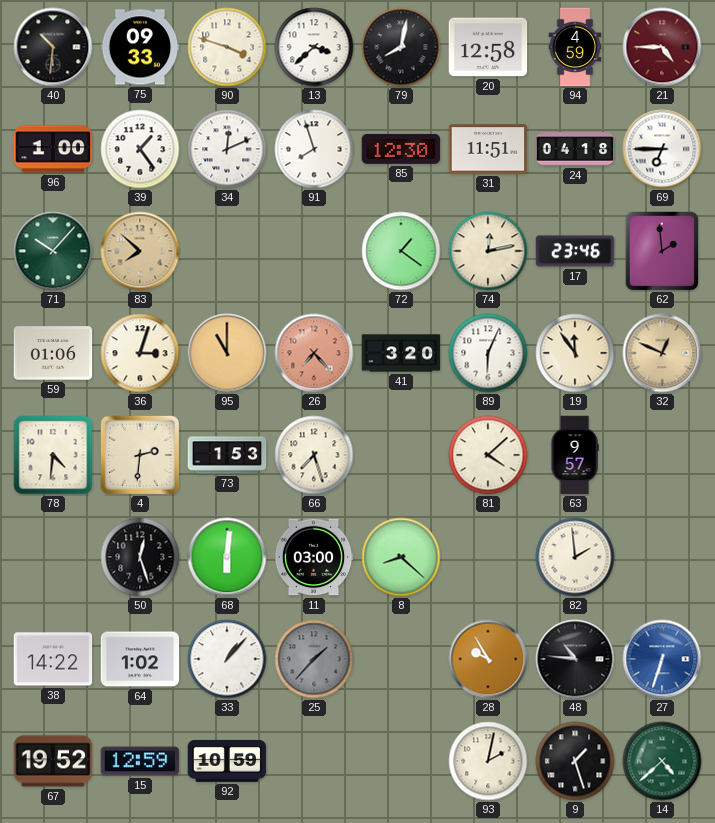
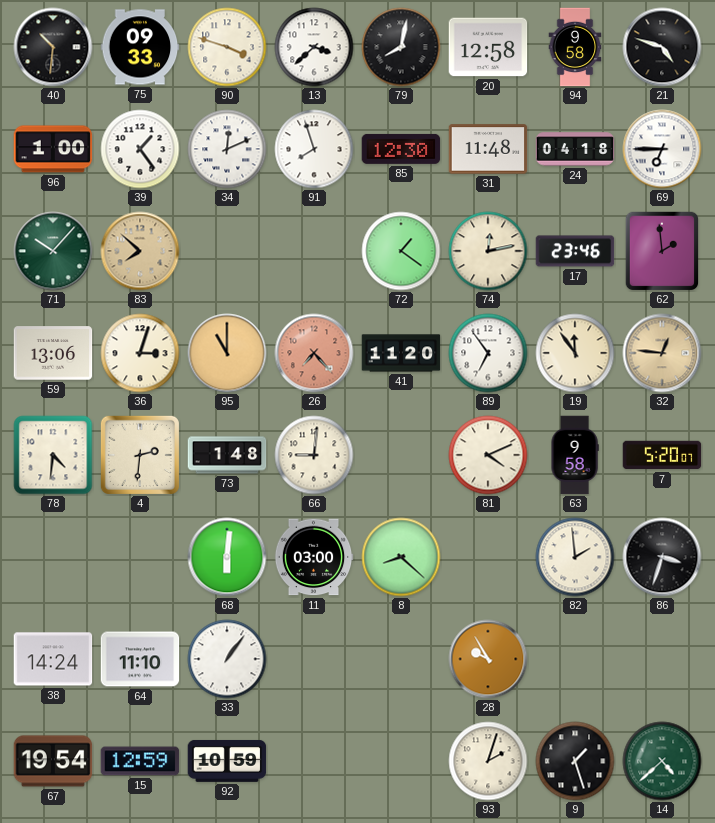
94: 4:59 -> 9:58
21: 4:45 -> 4:48
21 dial: burgundy -> black
31: 11:51 -> 11:48
59: 01:06 -> 13:06
41: 3:20 -> 11:20
89: 6:04 -> 6:54
32: 12:49 -> 12:46
73: 1:53 -> 1:48
66: 7:27 -> 9:01
81: 4:08 -> 4:11
63: 9:57 -> 9:58
7: none -> 5:20
50: 12:27 -> none
86: none -> 3:33
38: 14:22 -> 14:24
64: 1:02 -> 11:10
33: 1:07 -> 1:06
25: 1:37 -> none
48: 10:46 -> none
27: 6:33 -> none
67: 19:52 -> 19:54
93: 2:02 -> 2:03
